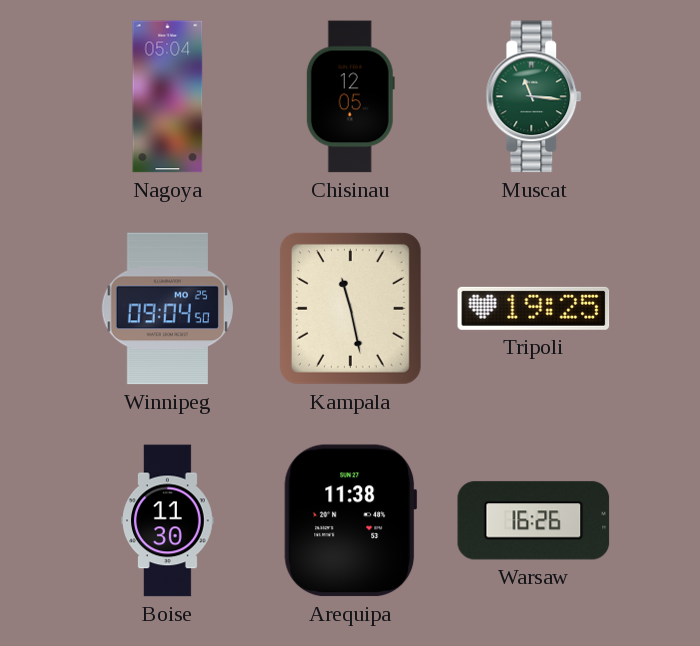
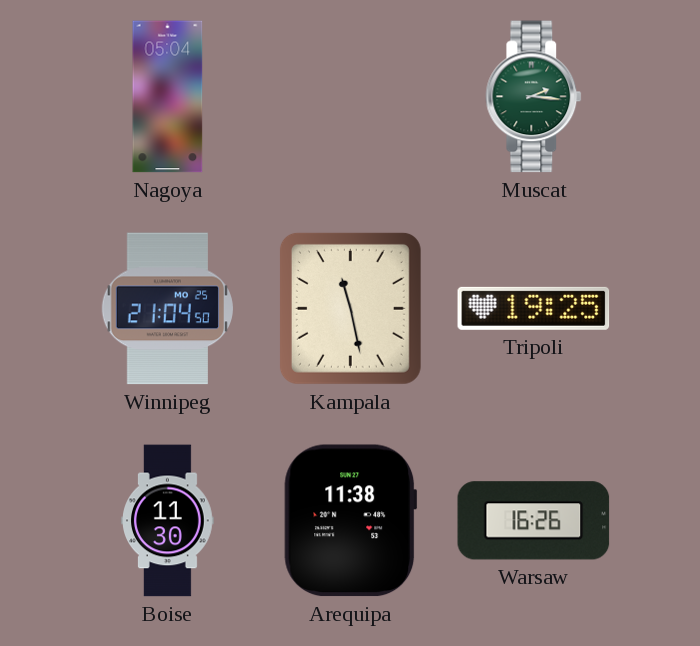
Chisinau: 12:05 -> none
Muscat: 11:16 -> 2:16
Winnipeg: 09:04 -> 21:04
